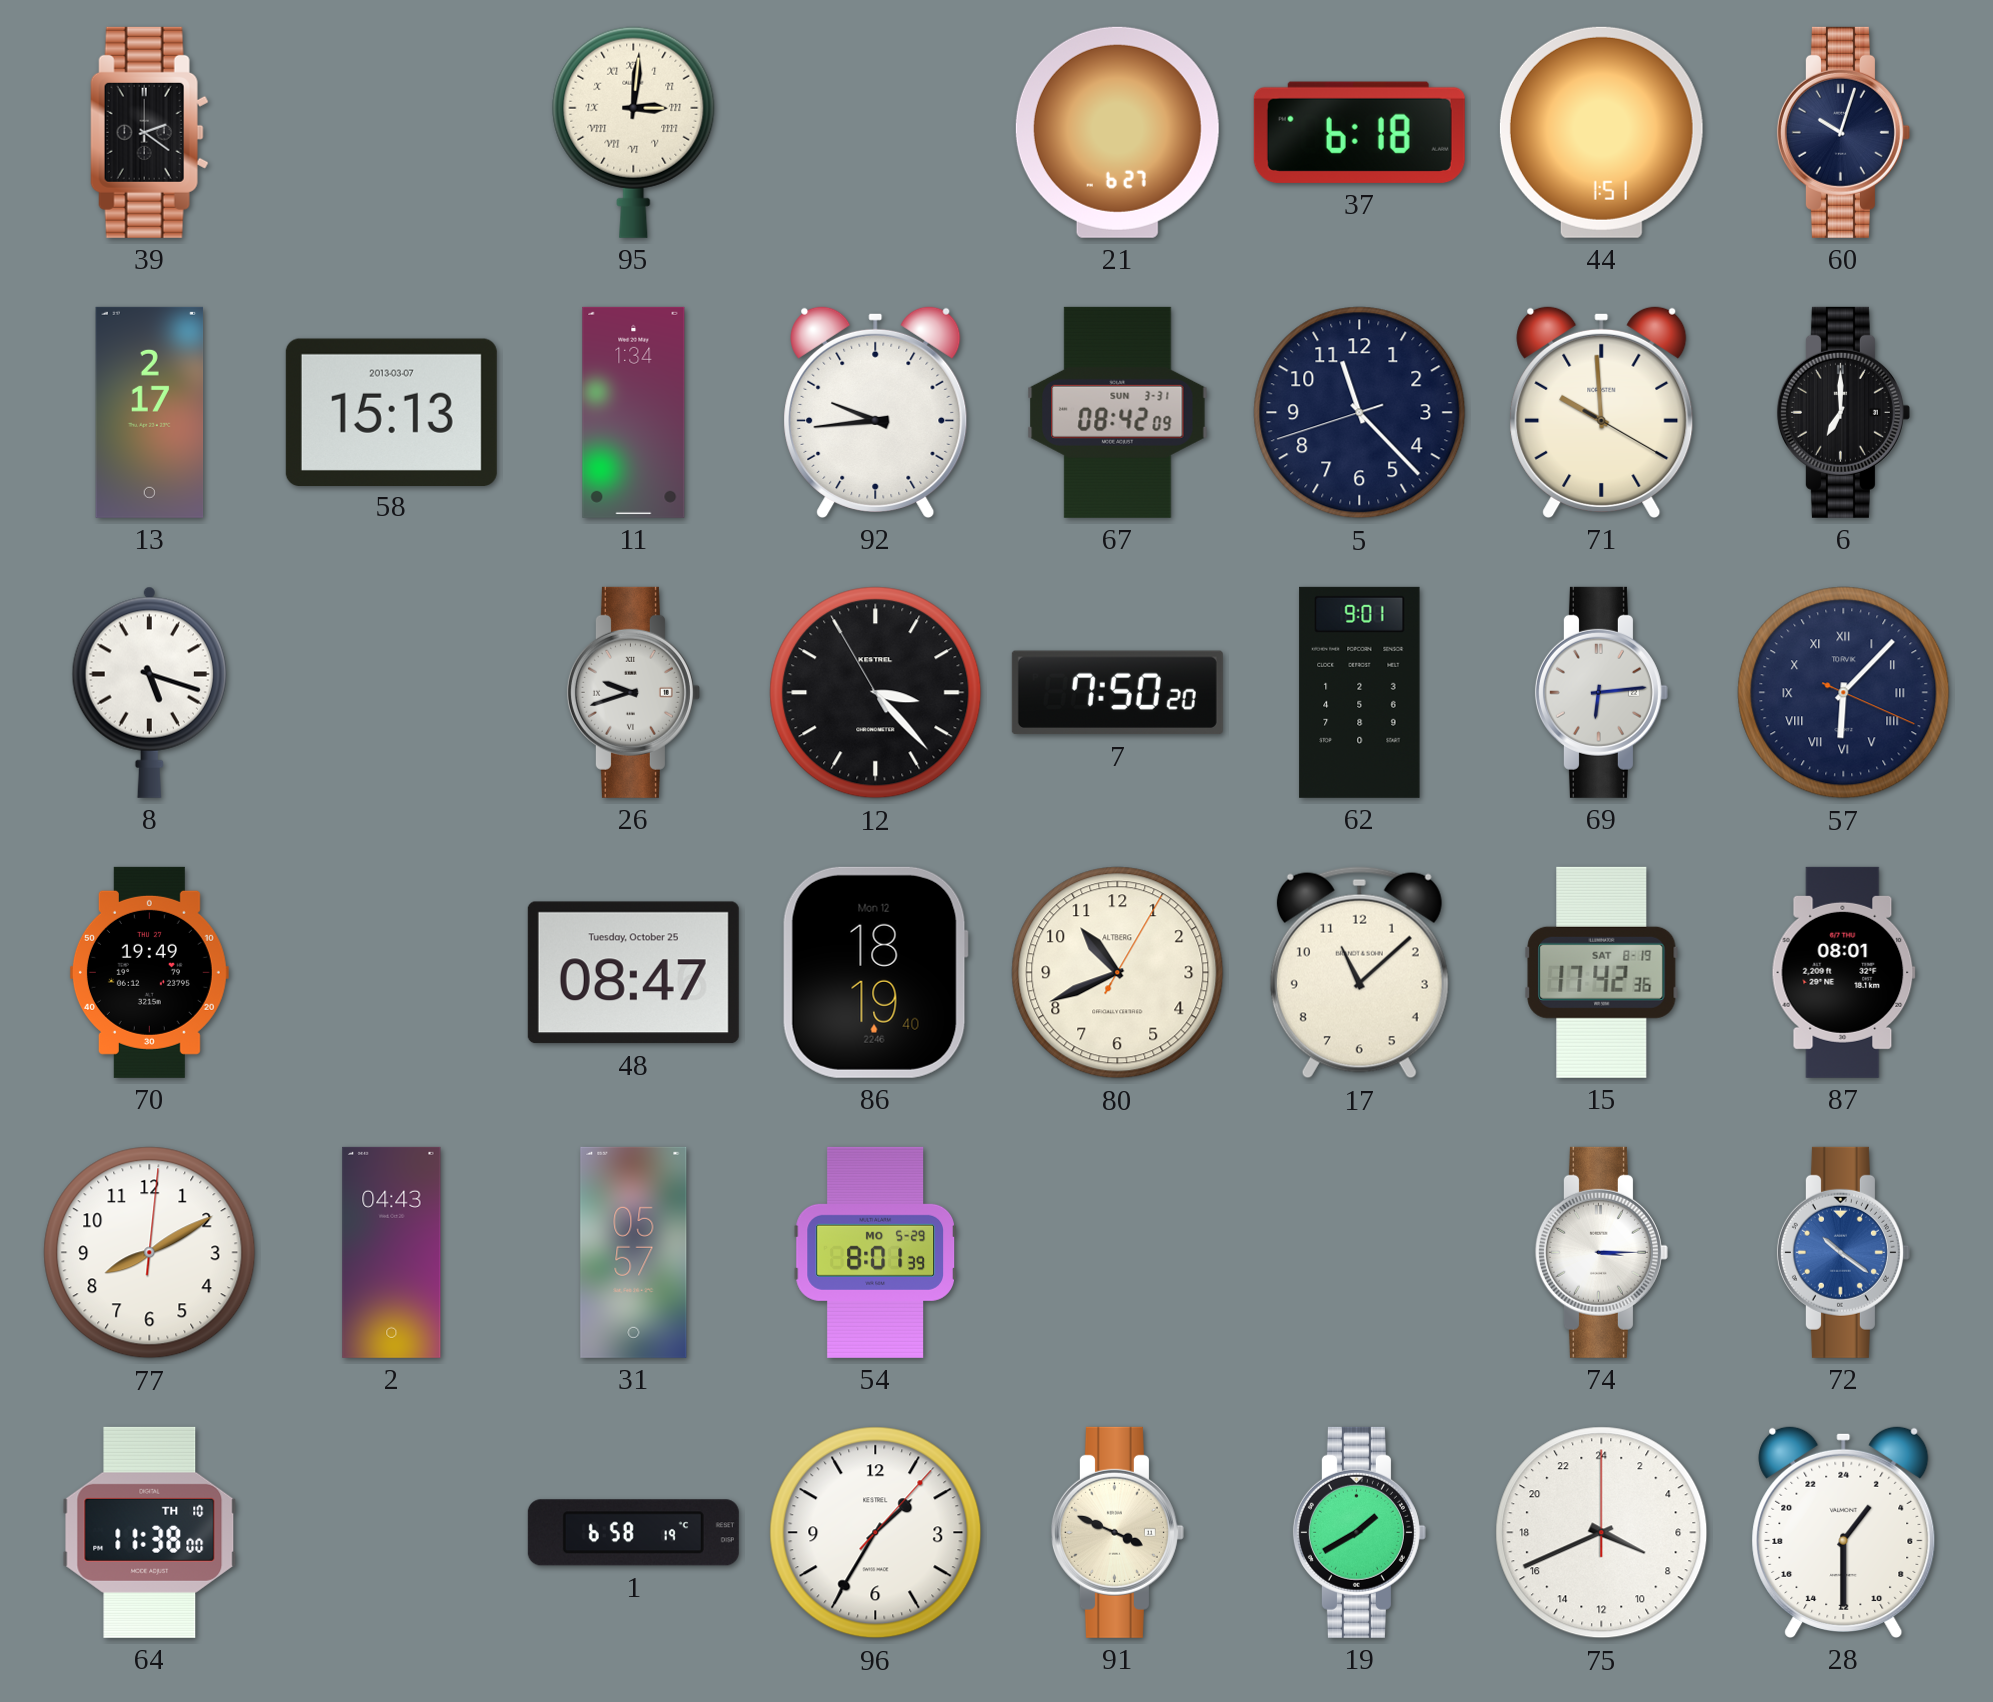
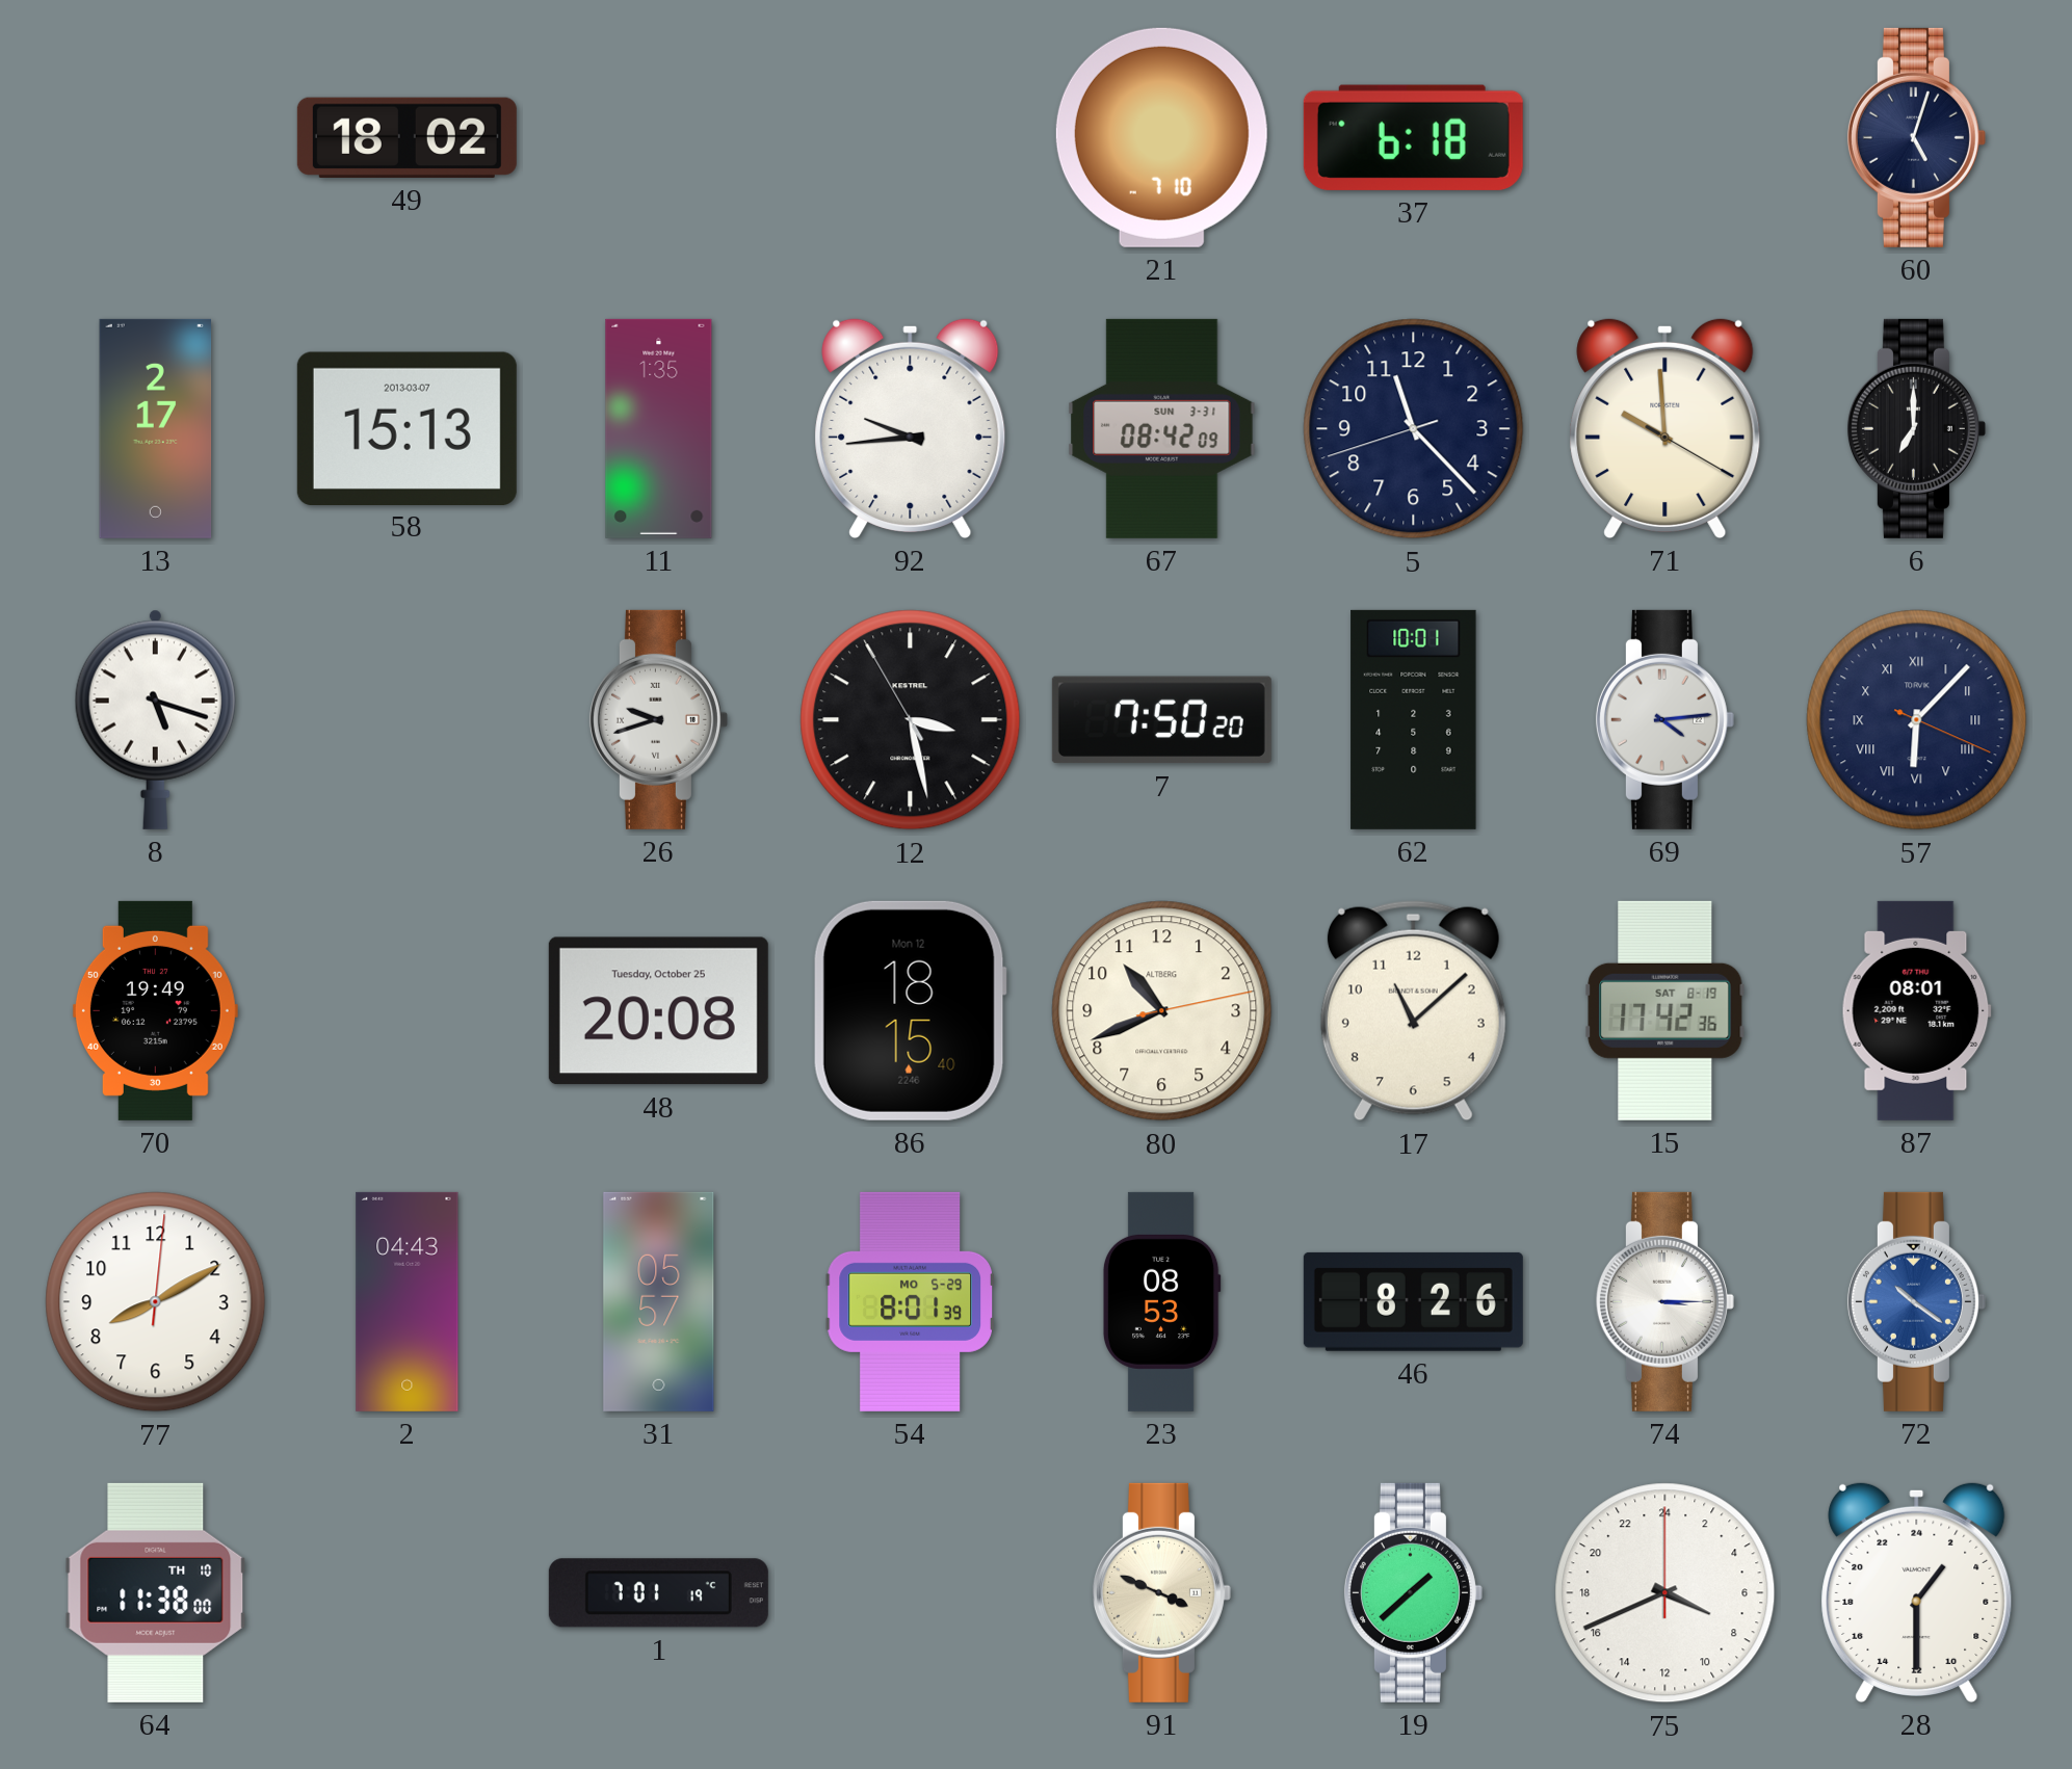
39: 2:21 -> none
49: none -> 18:02
95: 3:01 -> none
21: 6:27 -> 7:10
44: 1:51 -> none
60: 10:03 -> 5:03
11: 1:34 -> 1:35
12: 3:22 -> 3:27
62: 9:01 -> 10:01
69: 6:14 -> 4:14
48: 08:47 -> 20:08
86: 18:19 -> 18:15
80: 10:41:05 -> 10:41:13
23: none -> 08:53
46: none -> 8:26
1: 6:58 -> 7:01
96: 1:35 -> none
19: 1:40 -> 1:38
